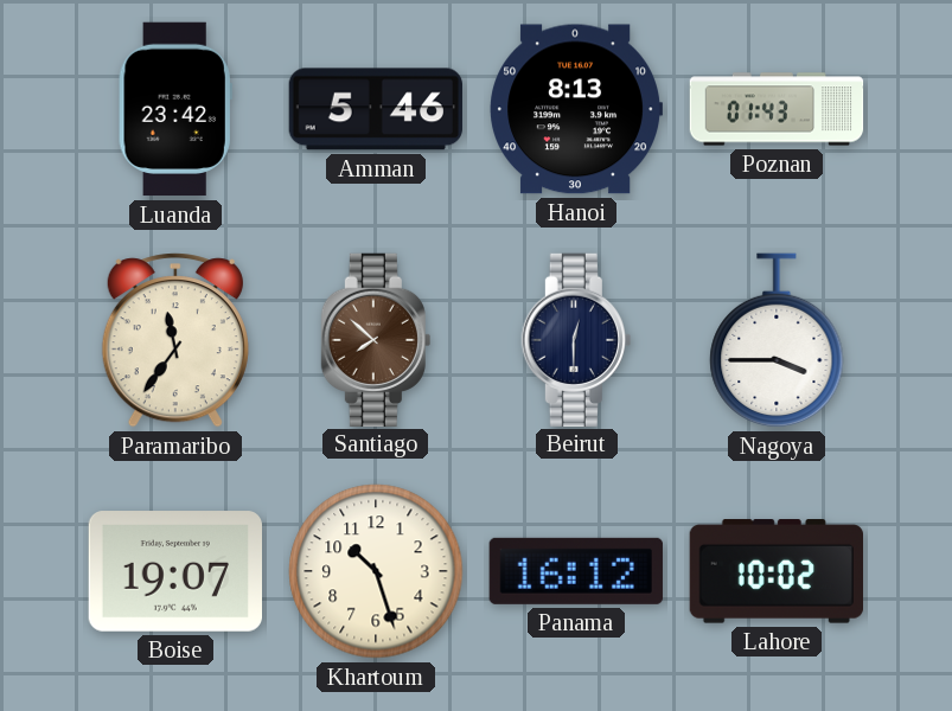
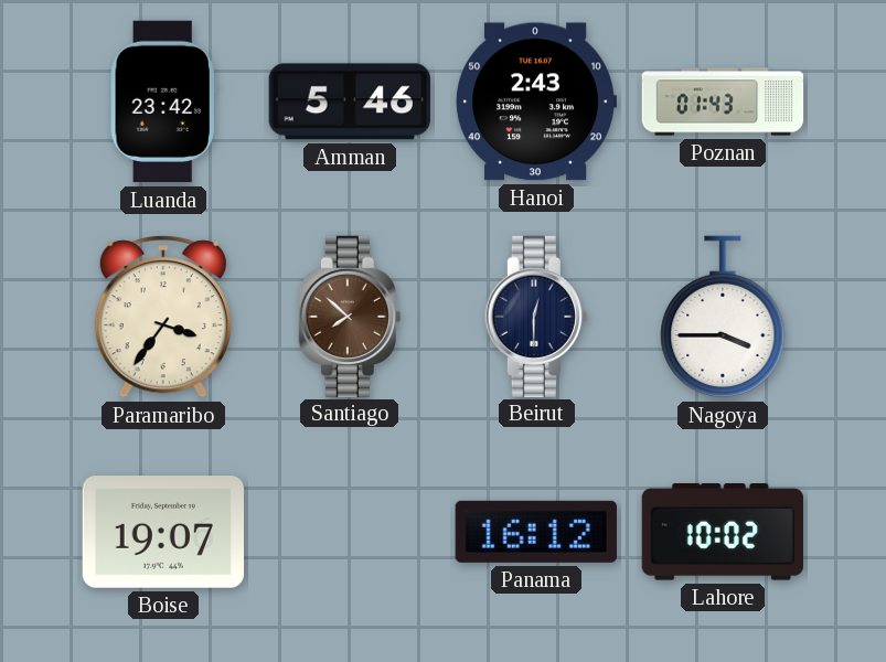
Hanoi: 8:13 -> 2:43
Paramaribo: 11:36 -> 3:36
Khartoum: 10:27 -> none
